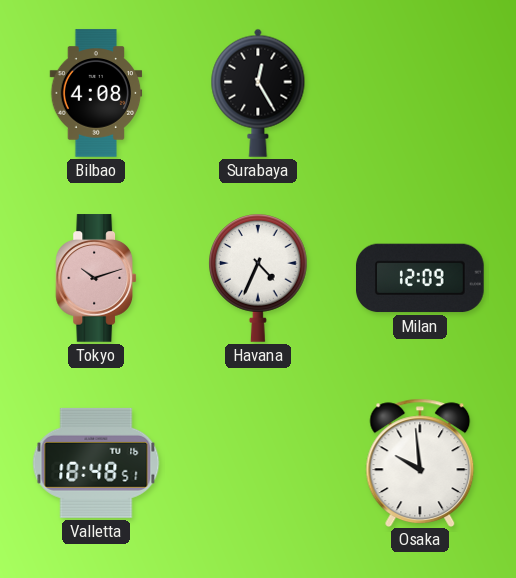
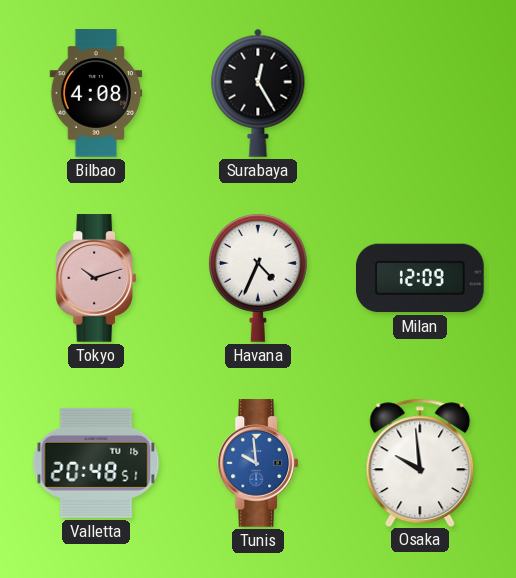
Valletta: 18:48 -> 20:48
Tunis: none -> 9:59
